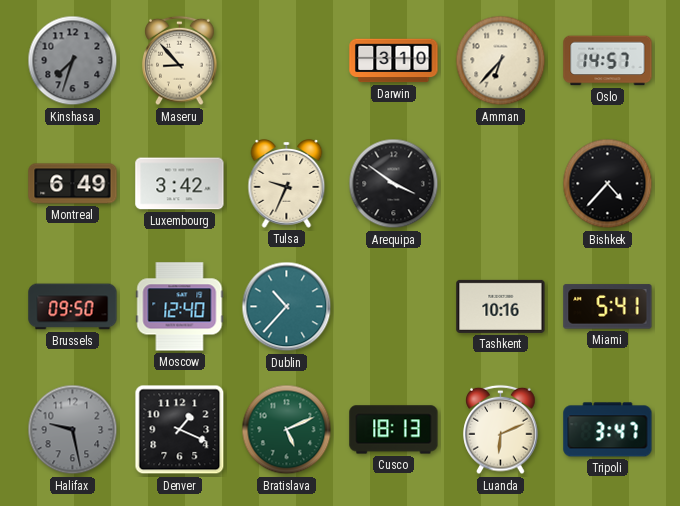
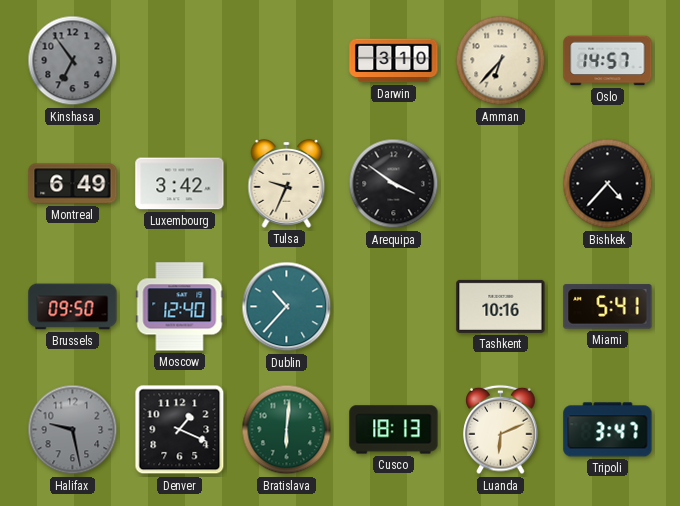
Kinshasa: 7:33 -> 6:54
Maseru: 8:53 -> none
Bratislava: 5:11 -> 6:01
